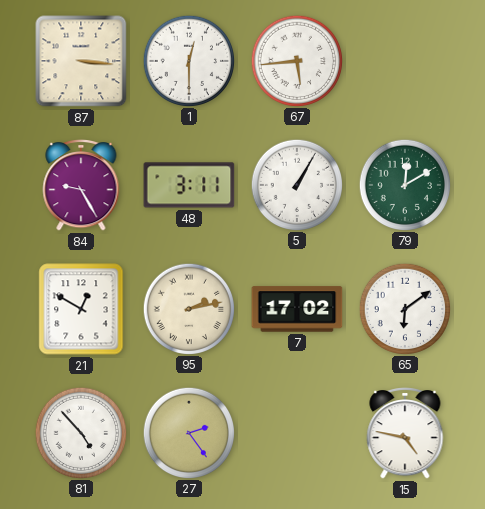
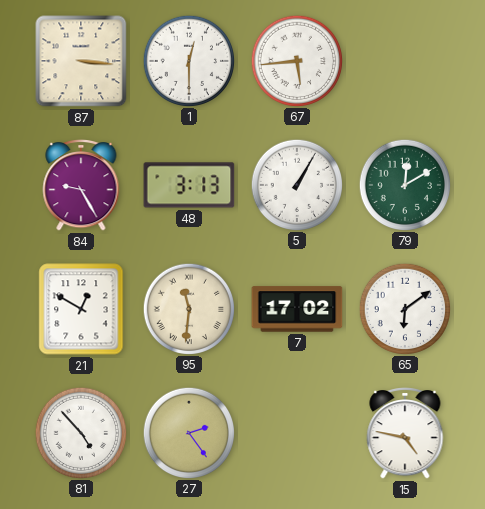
48: 3:11 -> 3:13
95: 2:13 -> 11:31
